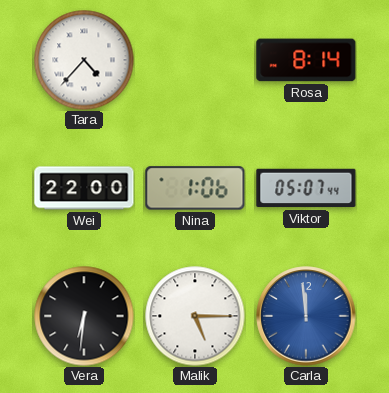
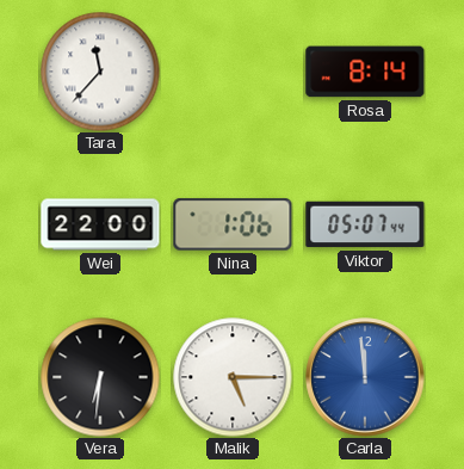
Tara: 4:37 -> 11:37
